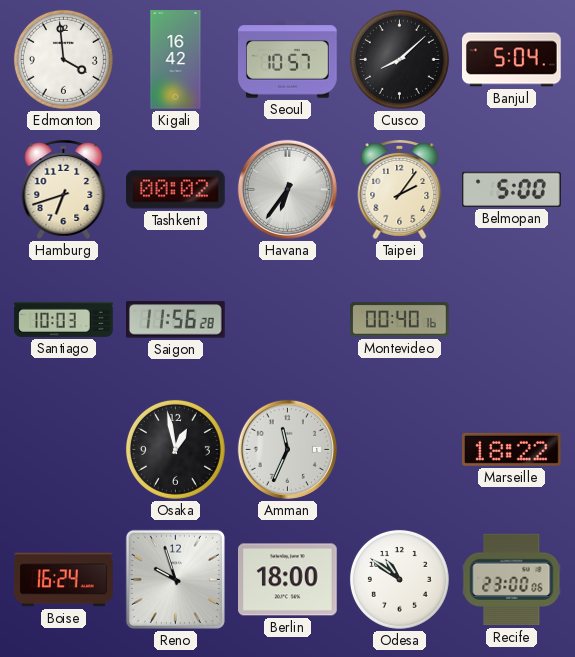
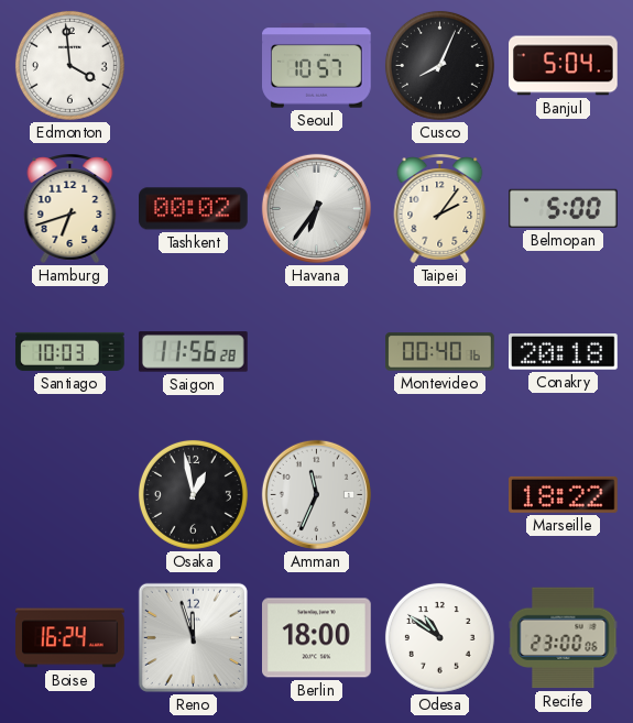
Kigali: 16:42 -> none
Cusco: 8:08 -> 8:04
Conakry: none -> 20:18
Reno: 9:57 -> 11:57
